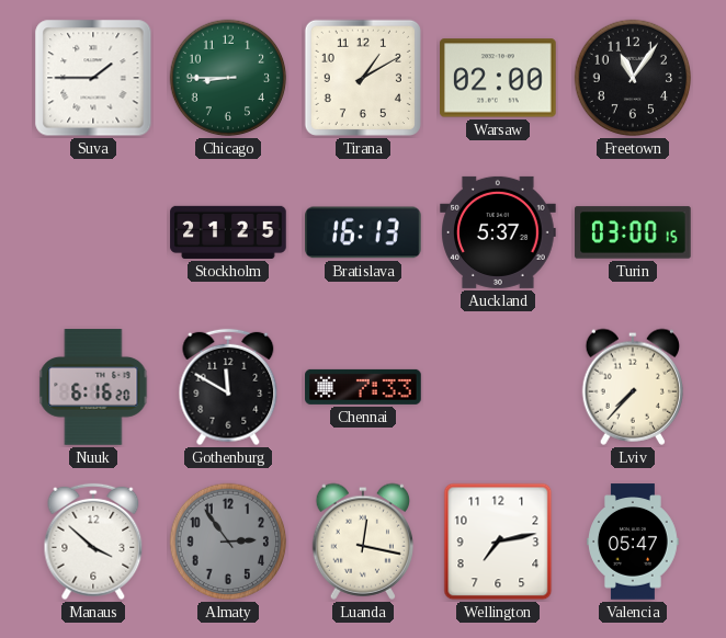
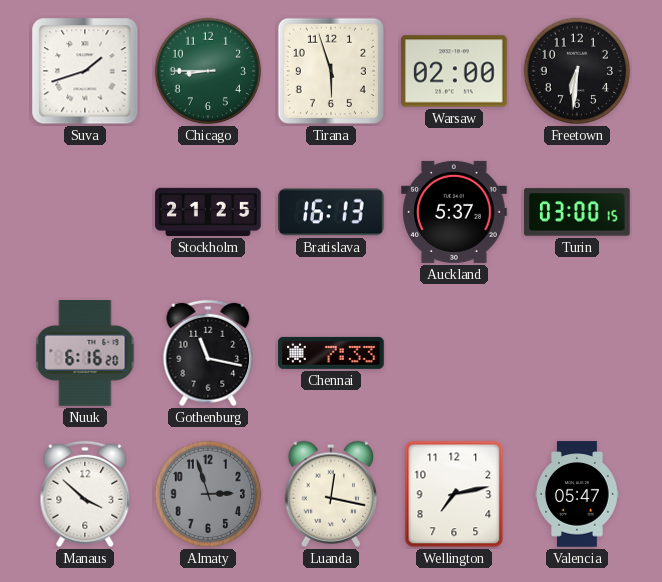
Suva: 1:45 -> 1:42
Tirana: 1:10 -> 5:57
Freetown: 11:06 -> 6:31
Gothenburg: 11:50 -> 11:17
Lviv: 7:37 -> none
Almaty: 2:54 -> 2:57
